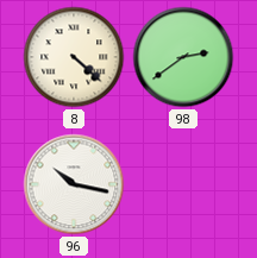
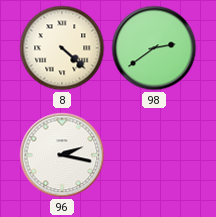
96: 10:17 -> 2:17
